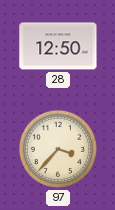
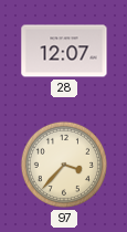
28: 12:50 -> 12:07
